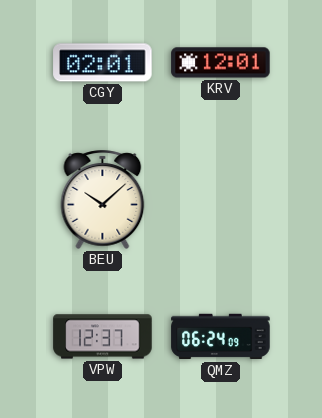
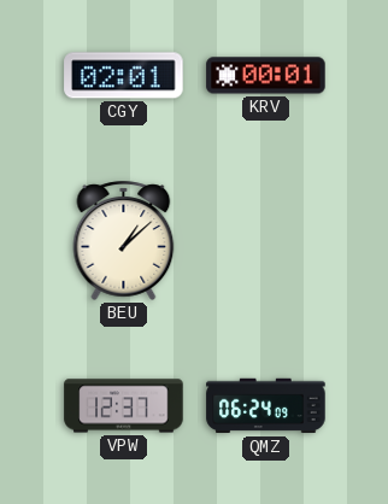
KRV: 12:01 -> 00:01
BEU: 10:08 -> 1:08
